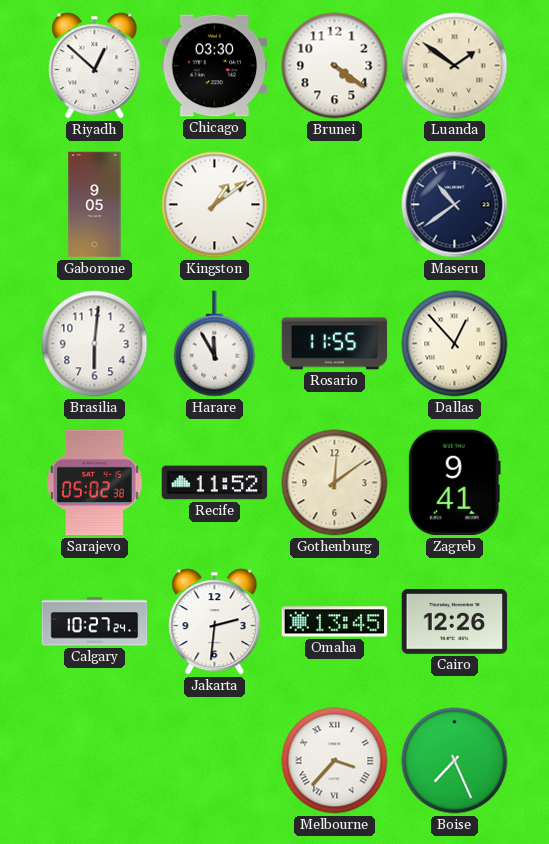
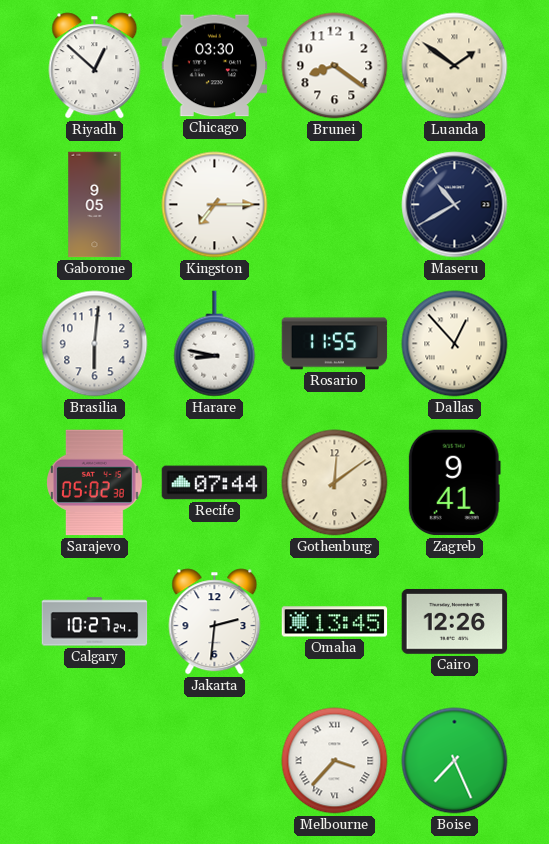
Brunei: 4:21 -> 8:21
Kingston: 1:09 -> 7:15
Maseru: 10:39 -> 10:40
Harare: 11:55 -> 8:47
Recife: 11:52 -> 07:44
